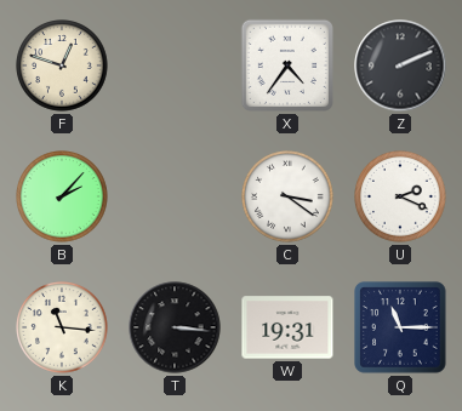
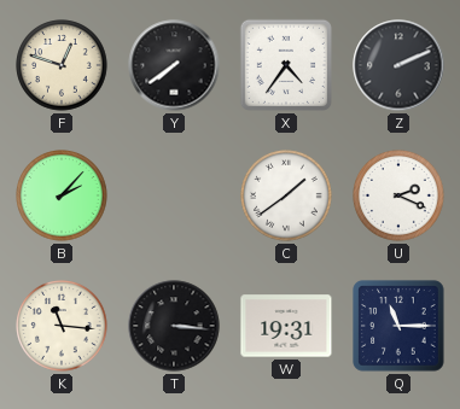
Y: none -> 7:39
C: 3:21 -> 1:39
